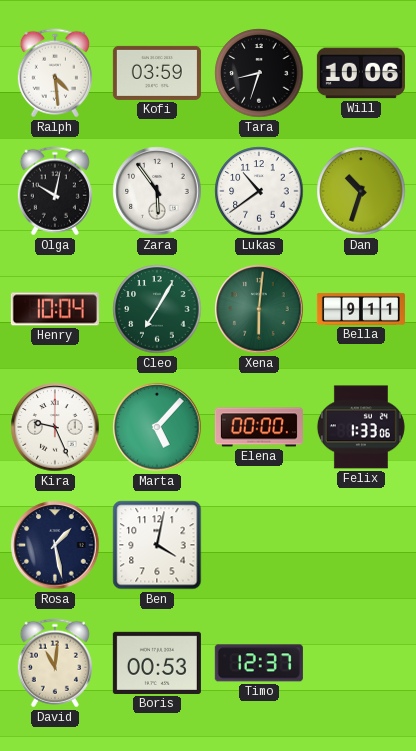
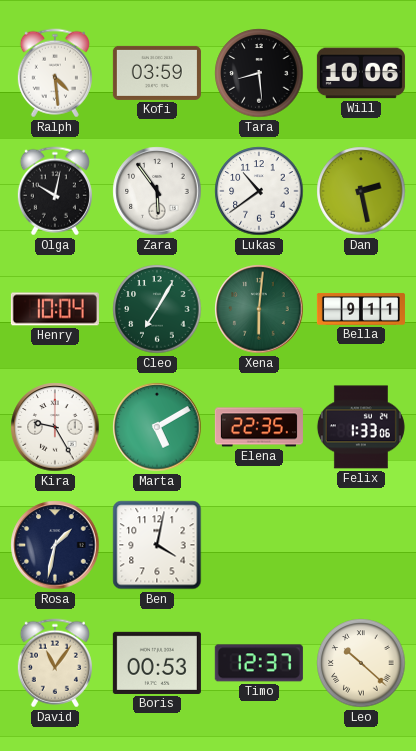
Tara: 8:33 -> 8:29
Dan: 10:33 -> 2:28
Kira: 9:26 -> 9:25
Marta: 5:07 -> 5:10
Elena: 00:00 -> 22:35
Rosa: 1:28 -> 1:32
David: 11:01 -> 11:06
Leo: none -> 10:22
